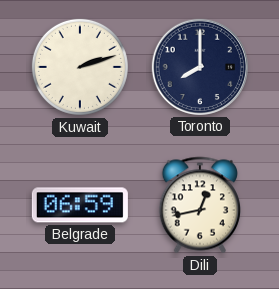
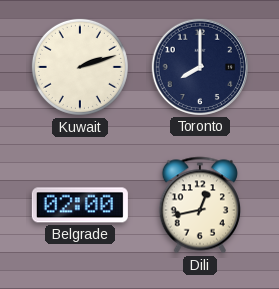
Belgrade: 06:59 -> 02:00
